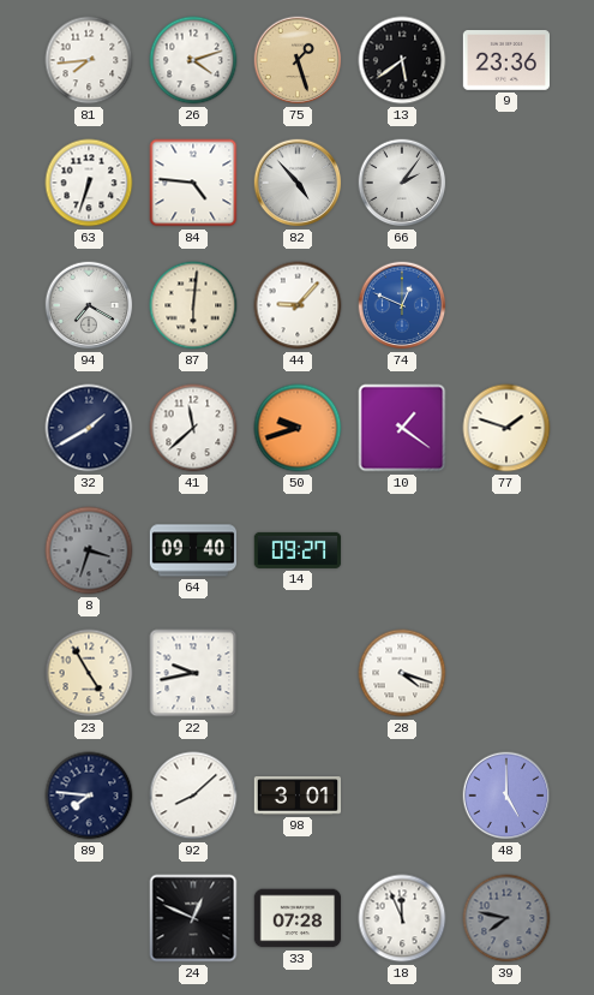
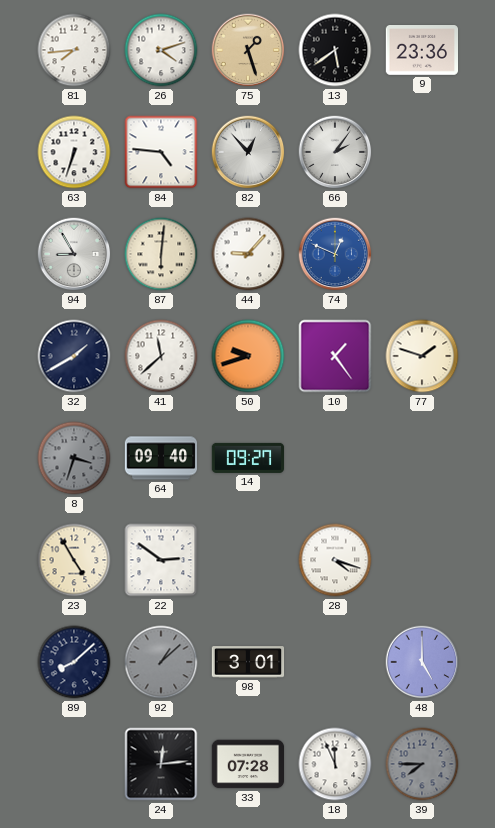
82: 4:53 -> 12:53
94: 7:20 -> 8:55
10: 1:21 -> 1:24
22: 9:43 -> 2:51
89: 7:46 -> 8:08
92: 8:08 -> 1:08
92 dial: white -> grey
24: 12:49 -> 12:14
39: 7:47 -> 7:45
